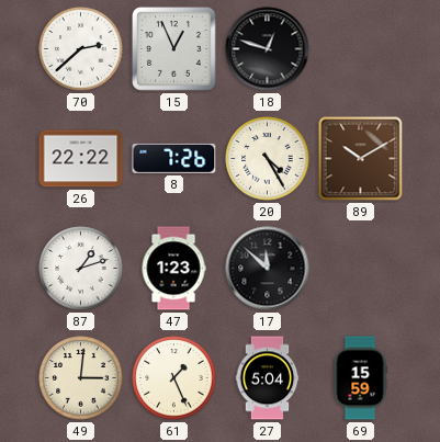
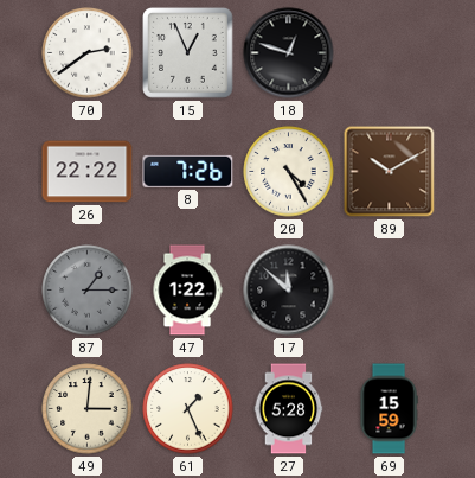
70: 2:38 -> 2:39
87: 1:12 -> 1:15
87 dial: white -> grey
47: 1:23 -> 1:22
27: 5:04 -> 5:28
